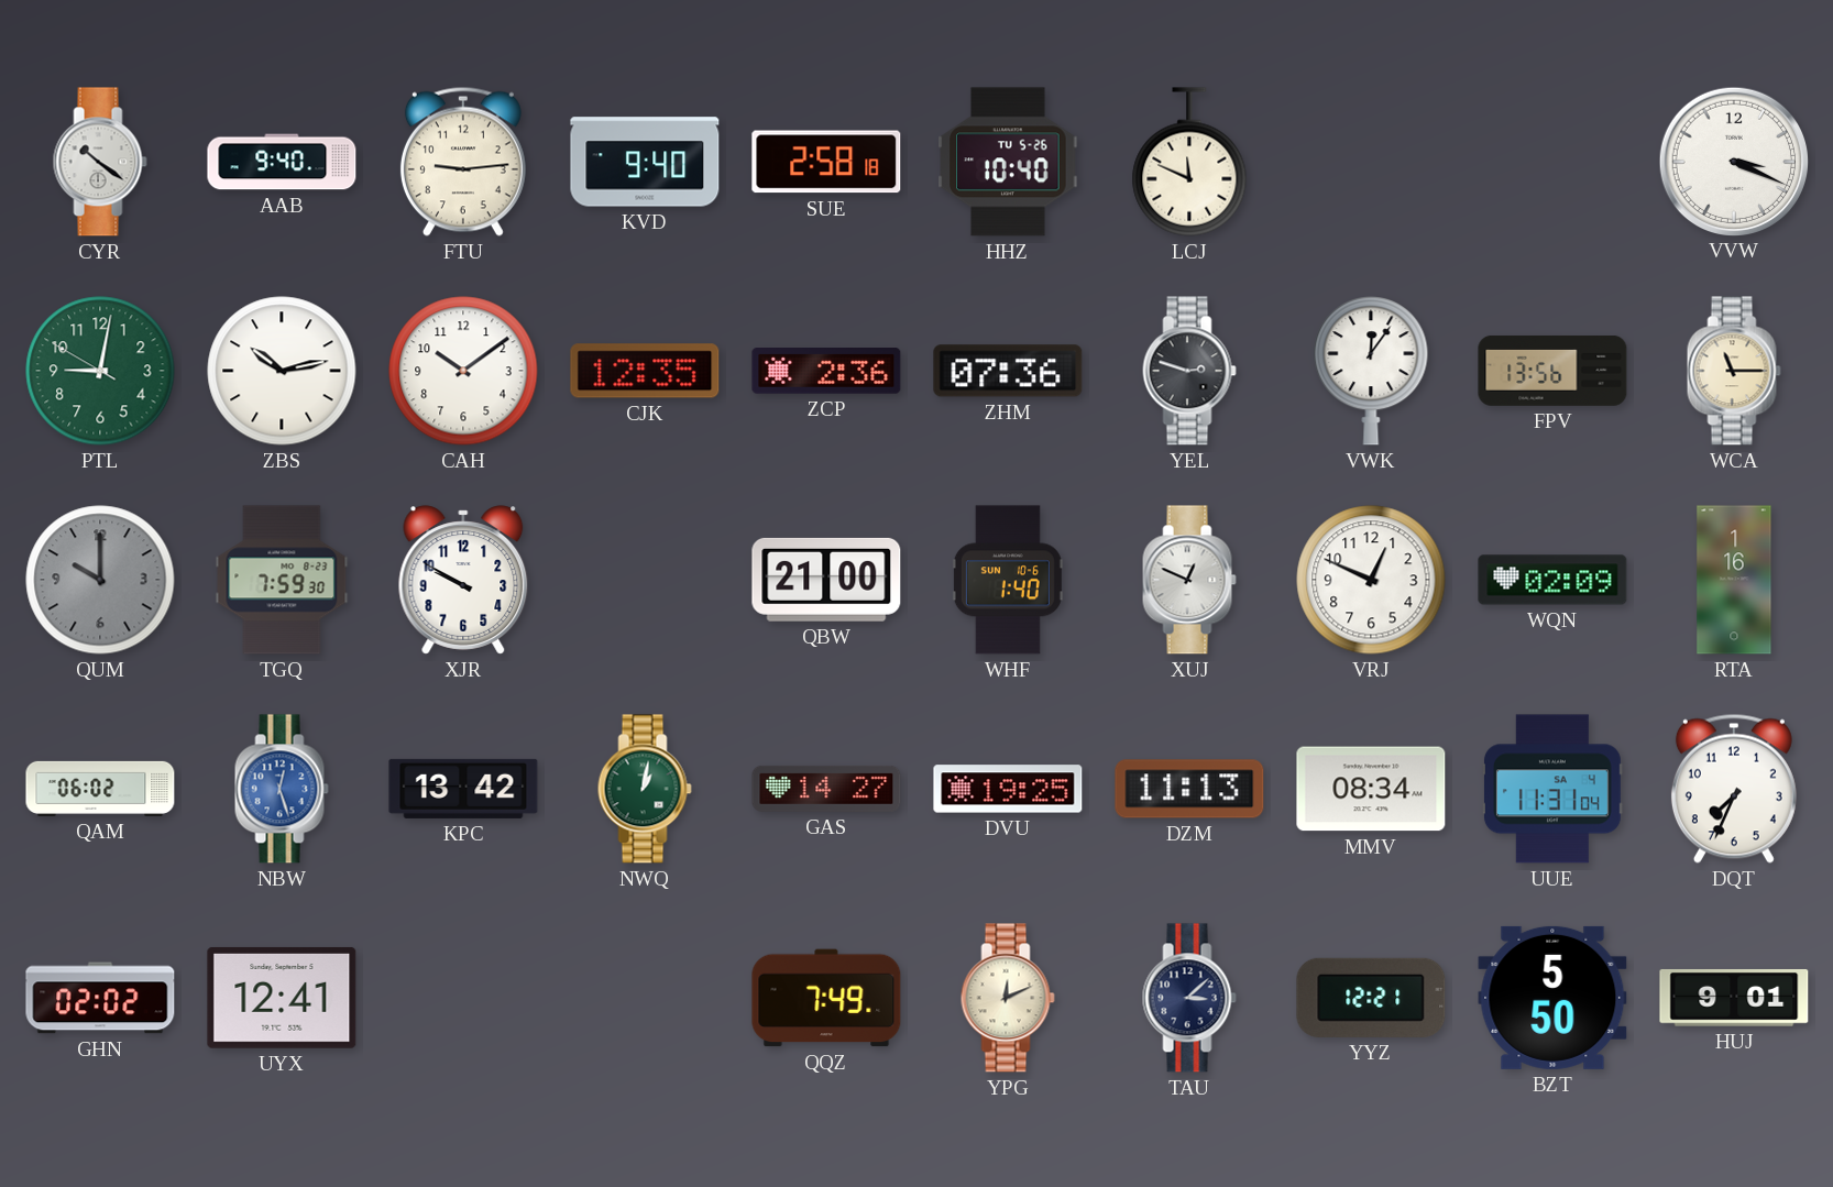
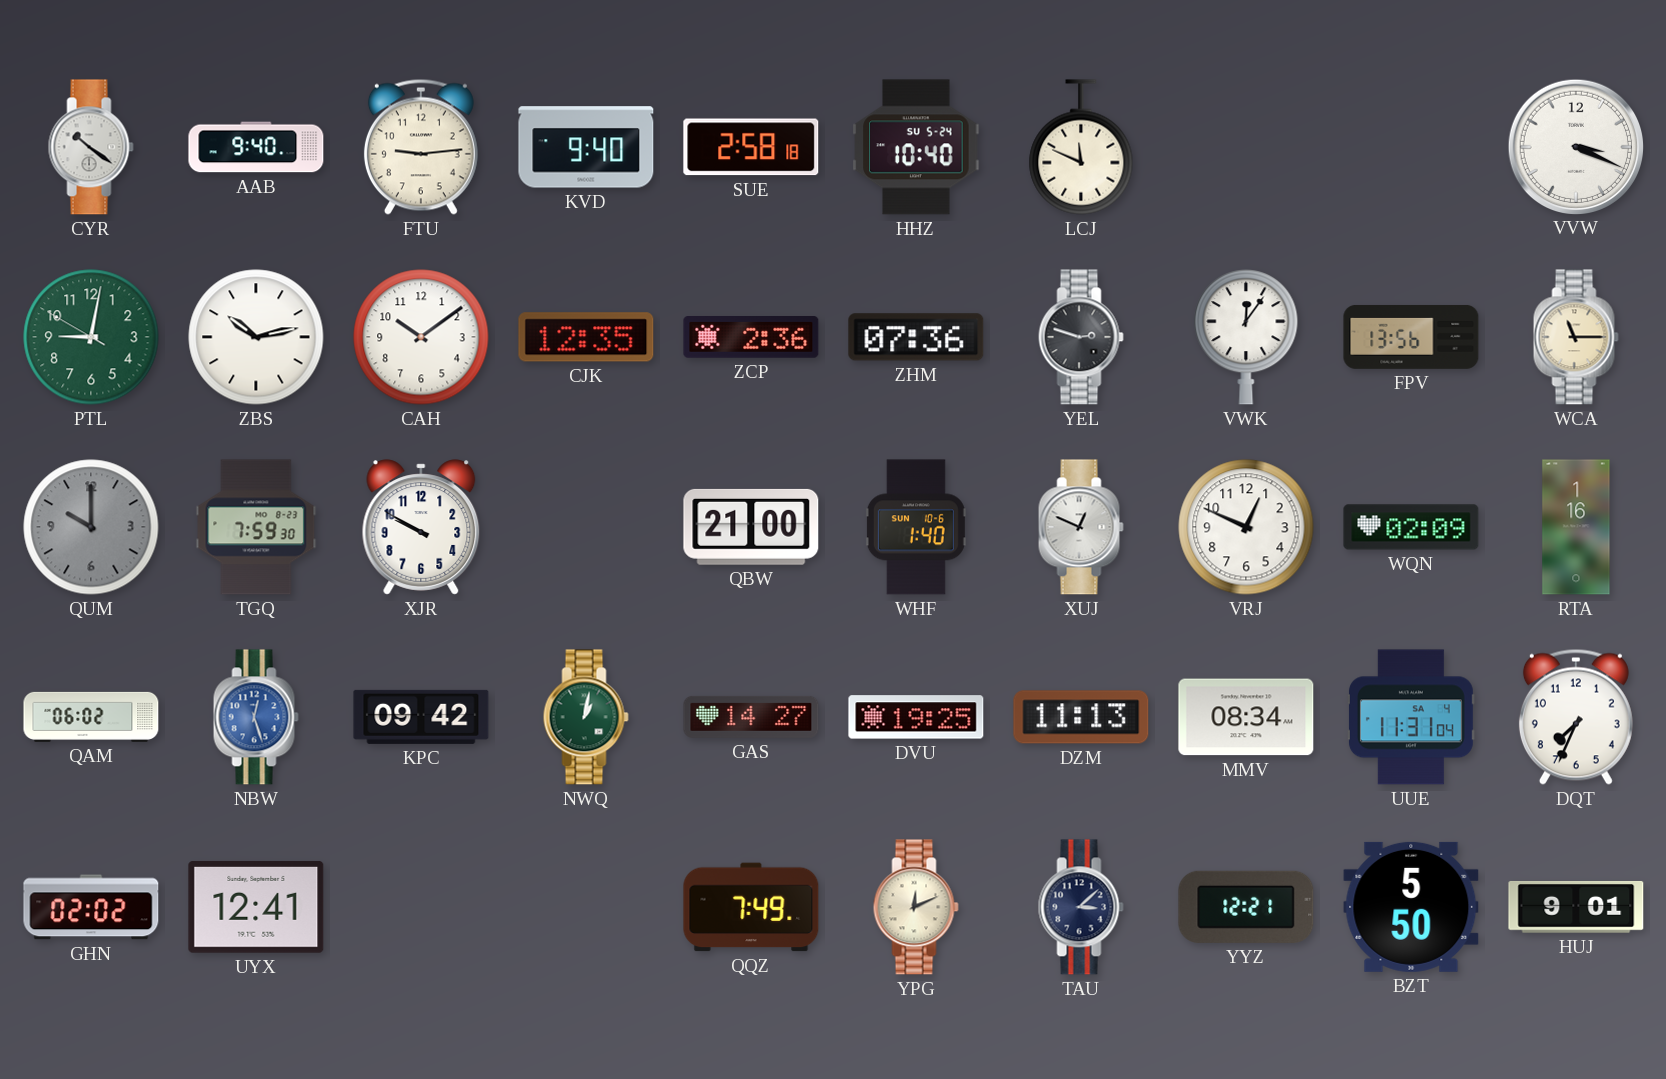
HHZ date: TU 5-26 -> SU 5-24
KPC: 13:42 -> 09:42
